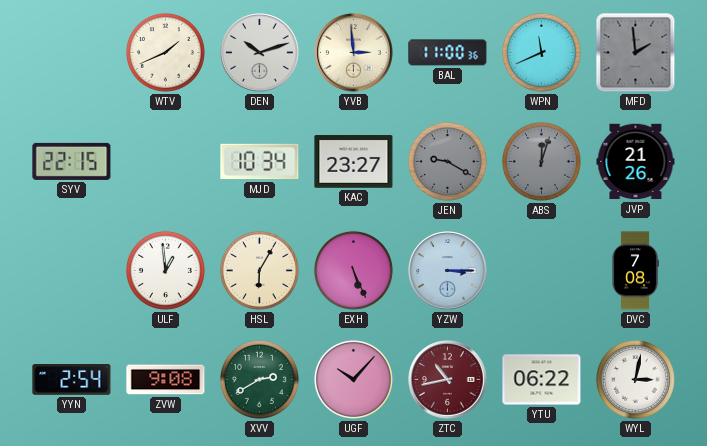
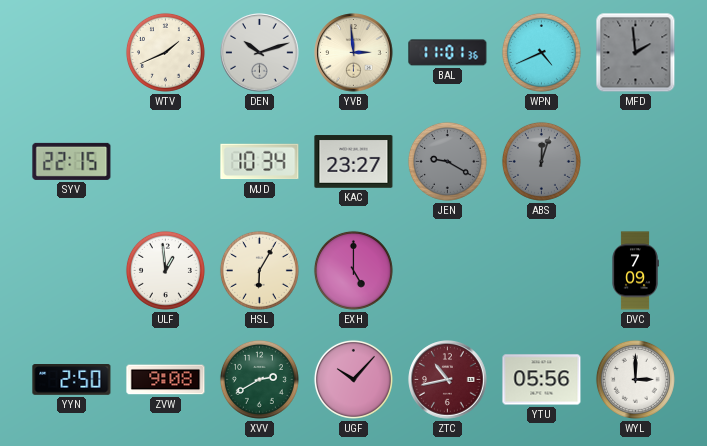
BAL: 11:00 -> 11:01
WPN: 11:41 -> 4:41
JVP: 21:26 -> none
EXH: 5:26 -> 5:00
YZW: 3:15 -> none
DVC: 7:08 -> 7:09
YYN: 2:54 -> 2:50
YTU: 06:22 -> 05:56
WYL: 3:02 -> 3:00
